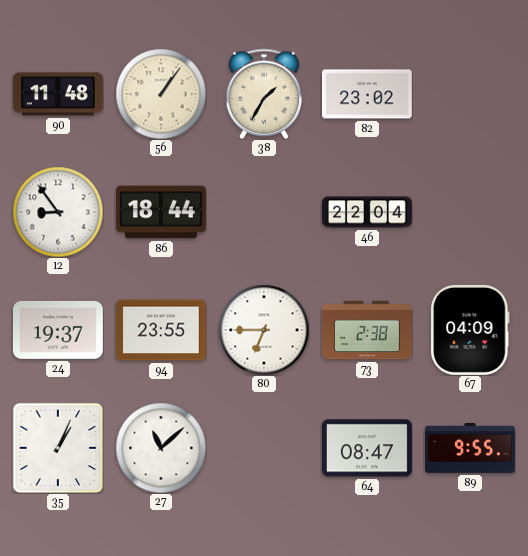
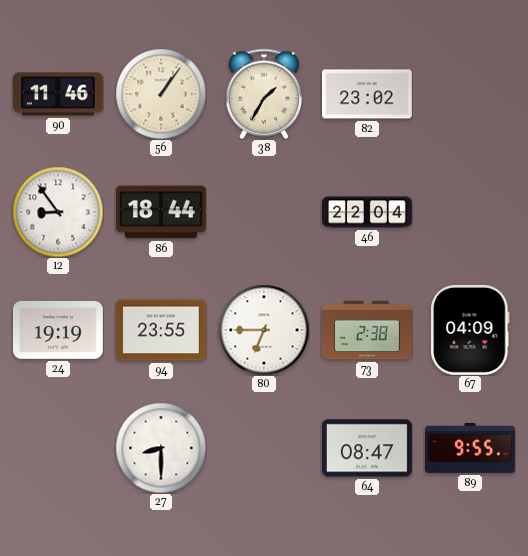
90: 11:48 -> 11:46
24: 19:37 -> 19:19
35: 1:04 -> none
27: 11:08 -> 8:30
